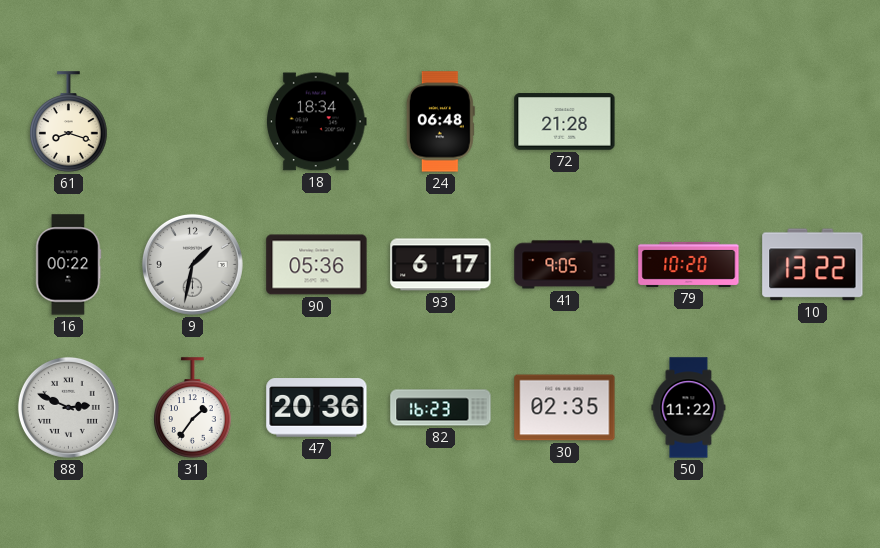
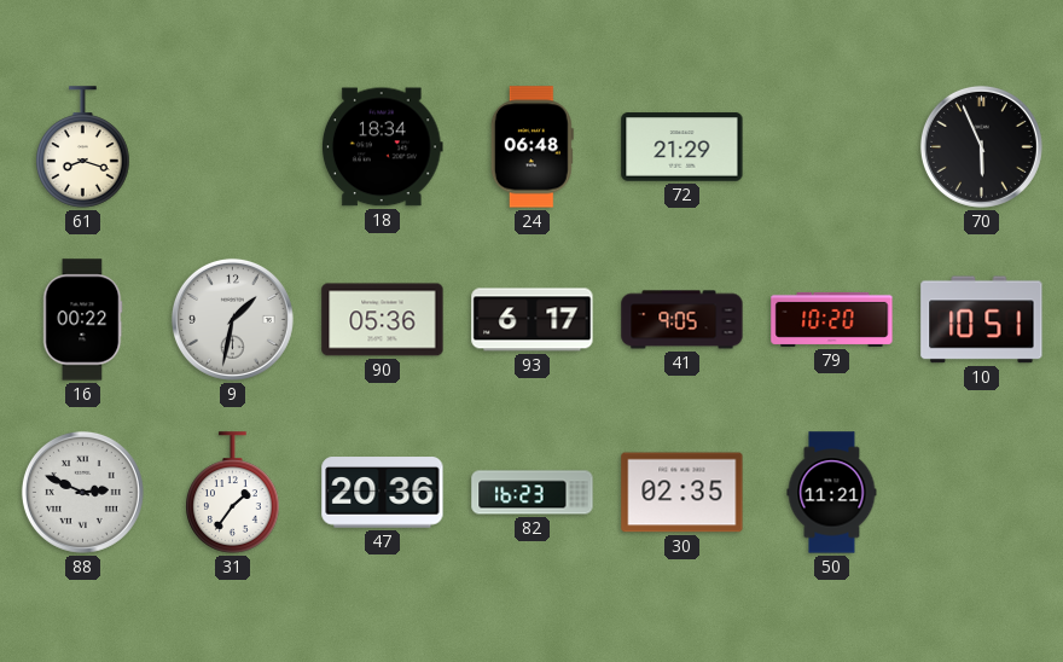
72: 21:28 -> 21:29
70: none -> 5:56
10: 13:22 -> 10:51
50: 11:22 -> 11:21
